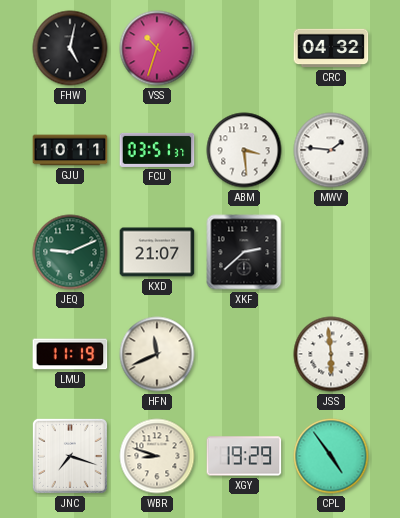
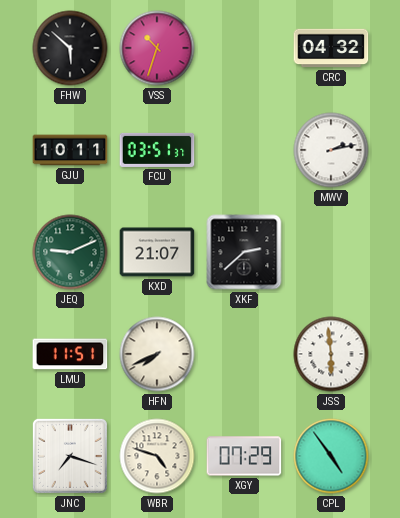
FHW: 5:02 -> 5:52
ABM: 3:29 -> none
MWV: 1:46 -> 2:13
LMU: 11:19 -> 11:51
HFN: 11:41 -> 7:41
WBR: 8:48 -> 4:48
XGY: 19:29 -> 07:29
